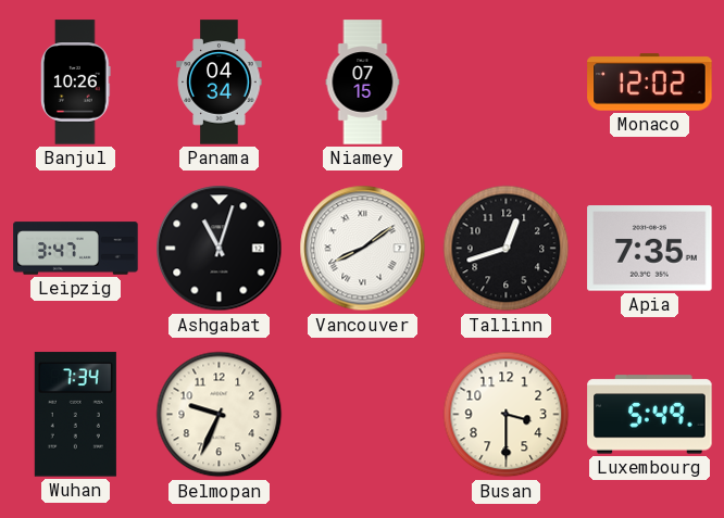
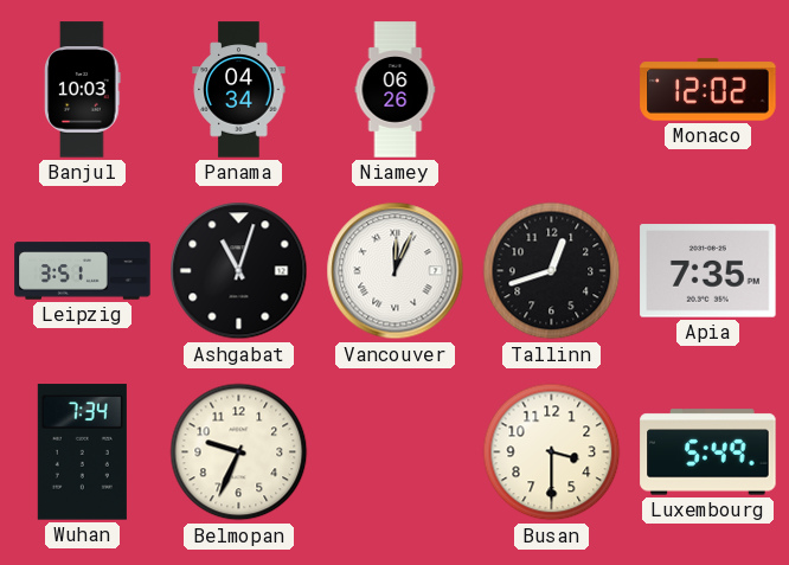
Banjul: 10:26 -> 10:03
Niamey: 07:15 -> 06:26
Leipzig: 3:47 -> 3:51
Vancouver: 8:09 -> 12:04
